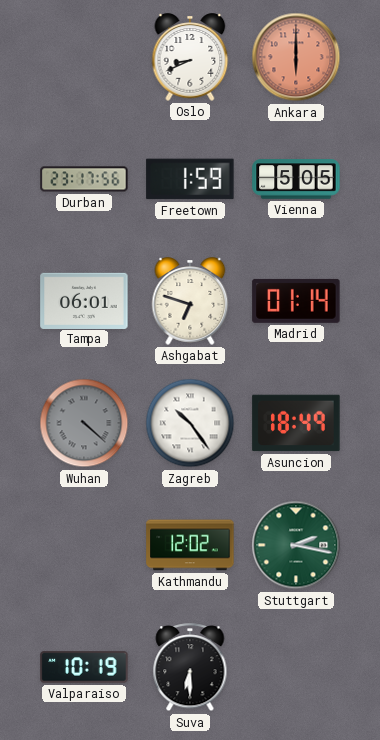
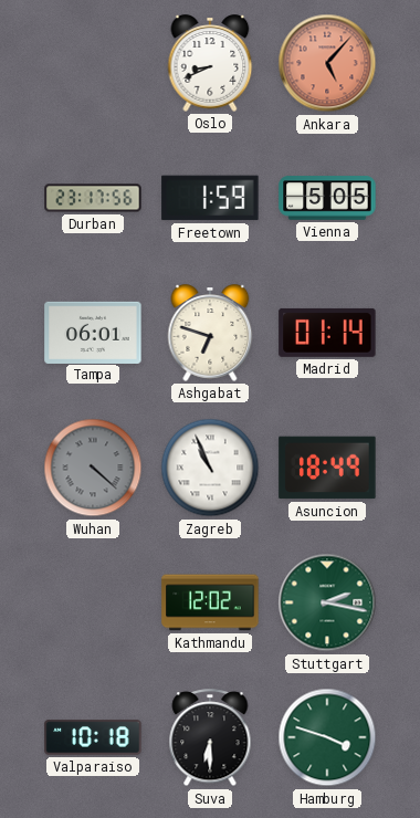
Ankara: 6:00 -> 5:07
Zagreb: 10:24 -> 10:56
Valparaiso: 10:19 -> 10:18
Hamburg: none -> 3:48
